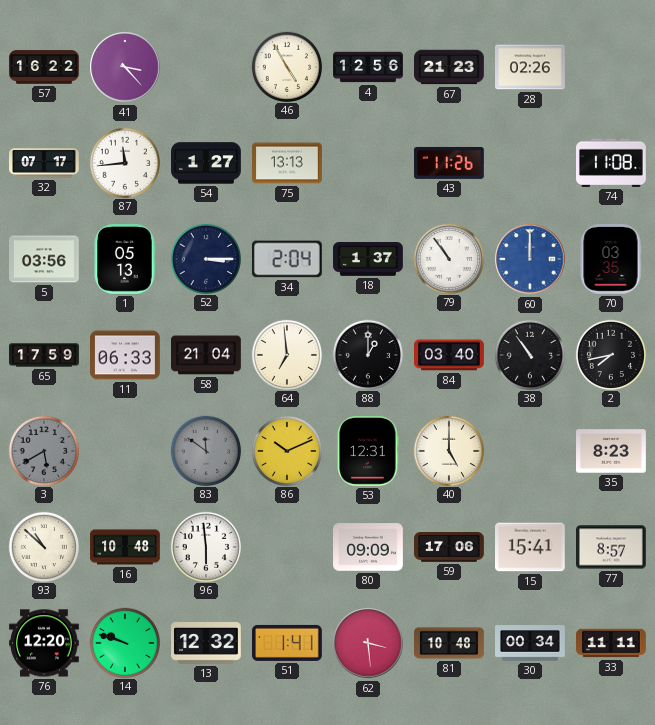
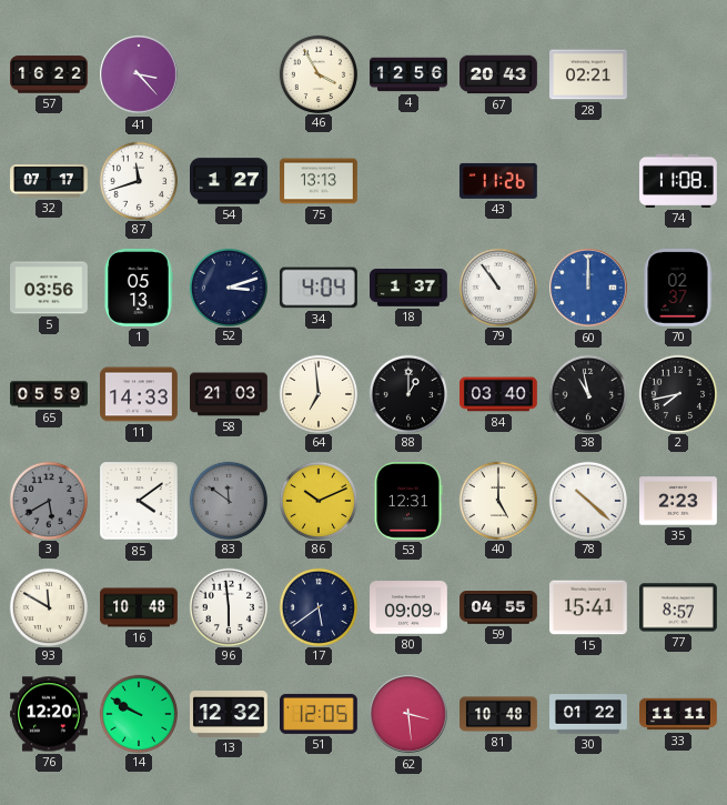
46: 4:55 -> 3:55
67: 21:23 -> 20:43
28: 02:26 -> 02:21
87: 11:44 -> 11:42
52: 3:15 -> 3:12
34: 2:04 -> 4:04
70: 03:35 -> 02:37
65: 17:59 -> 05:59
11: 06:33 -> 14:33
58: 21:04 -> 21:03
38: 10:54 -> 10:58
85: none -> 4:09
78: none -> 10:22
35: 8:23 -> 2:23
93: 10:52 -> 11:50
17: none -> 5:39
59: 17:06 -> 04:55
14: 9:48 -> 9:50
51: 1:41 -> 12:05
30: 00:34 -> 01:22
